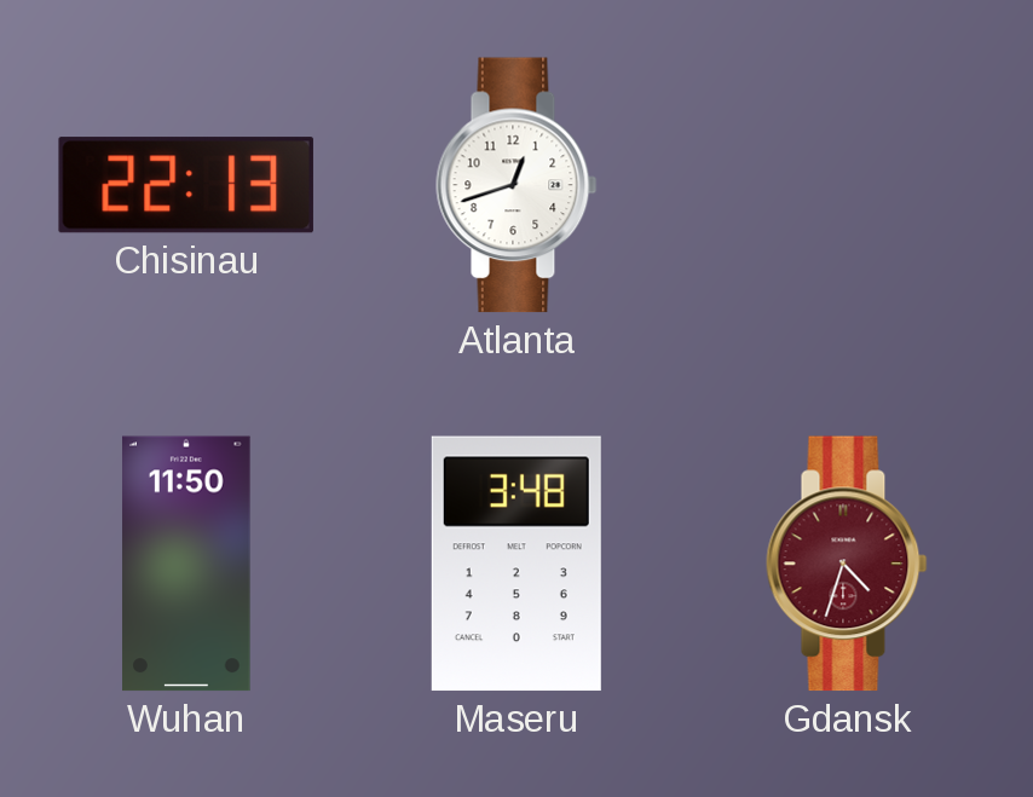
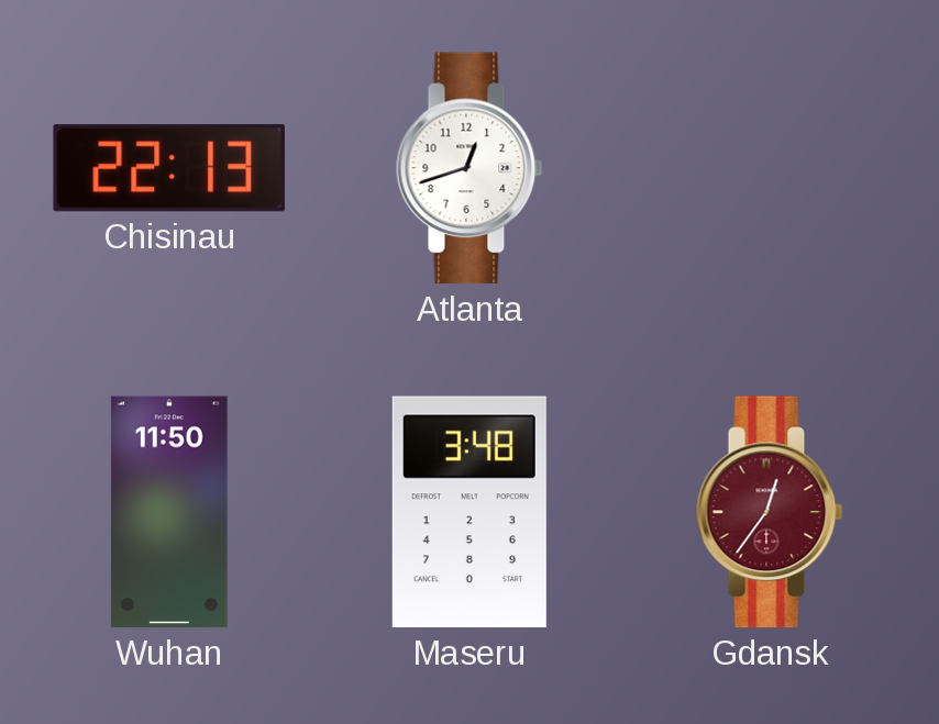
Gdansk: 4:33 -> 12:36
